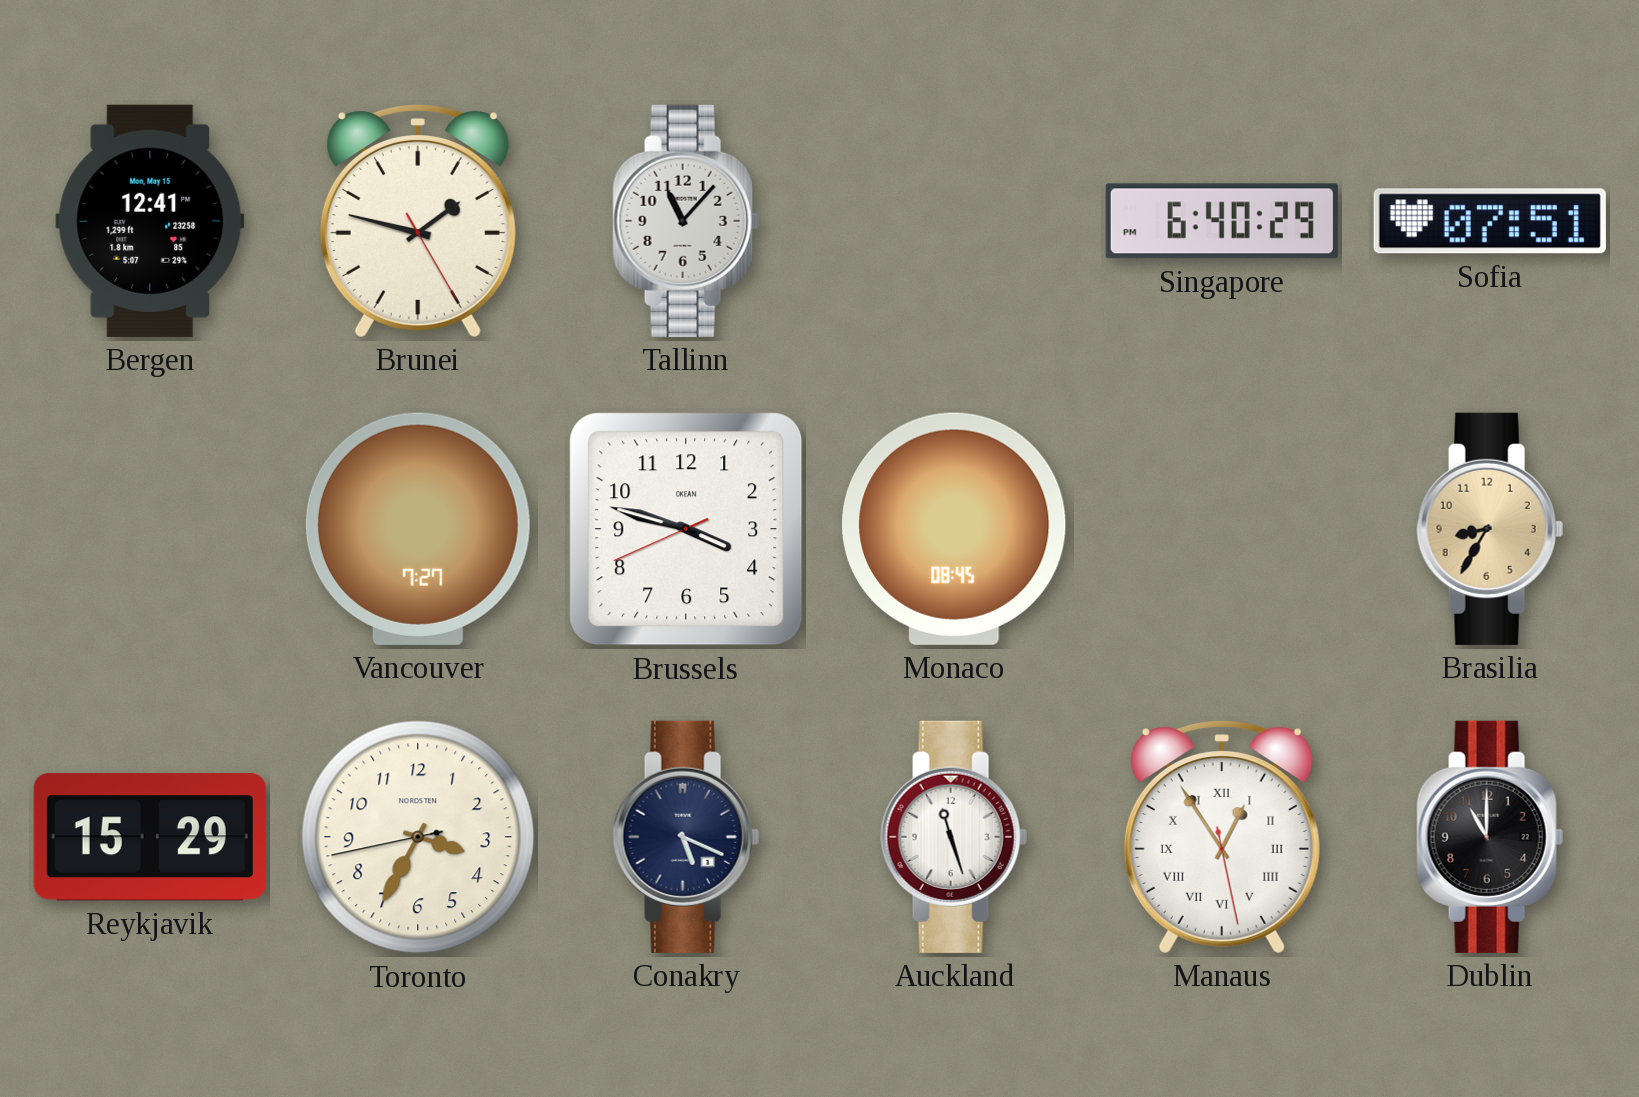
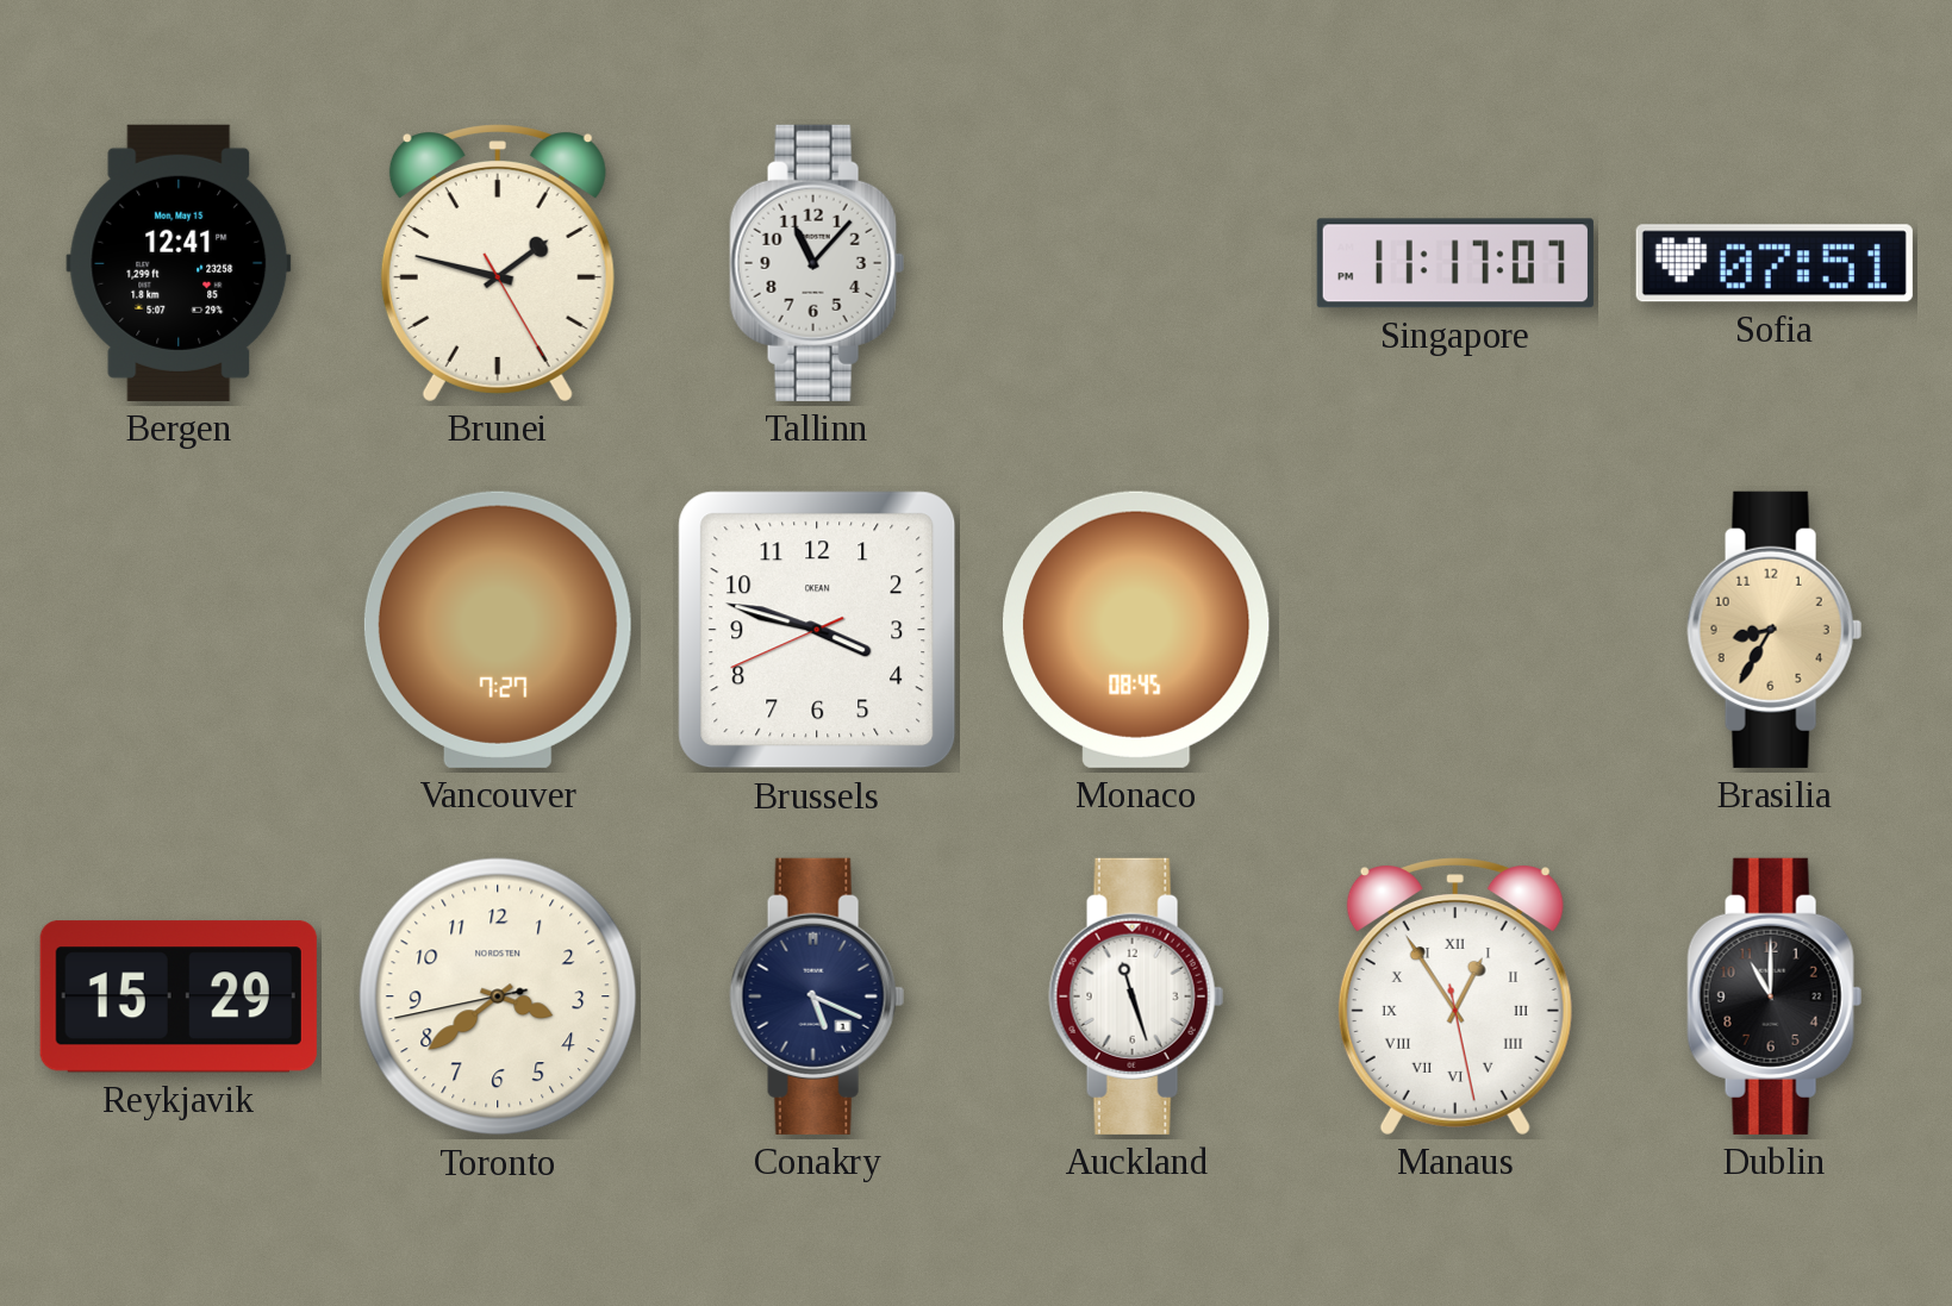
Singapore: 6:40 -> 11:17
Toronto: 3:34 -> 3:38
